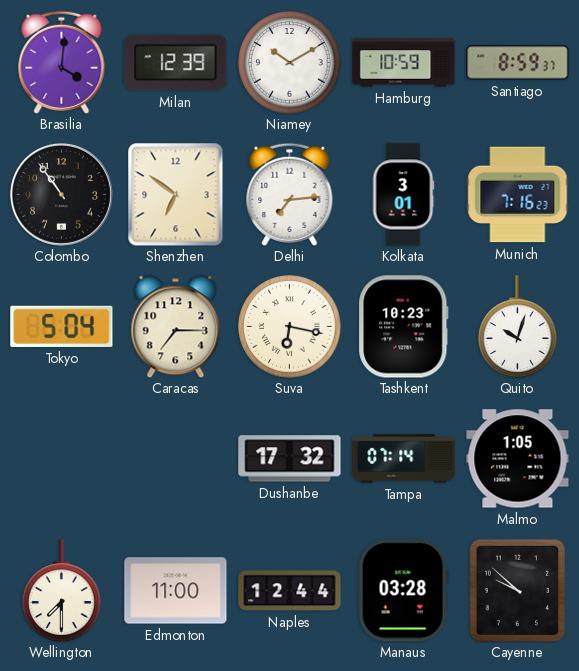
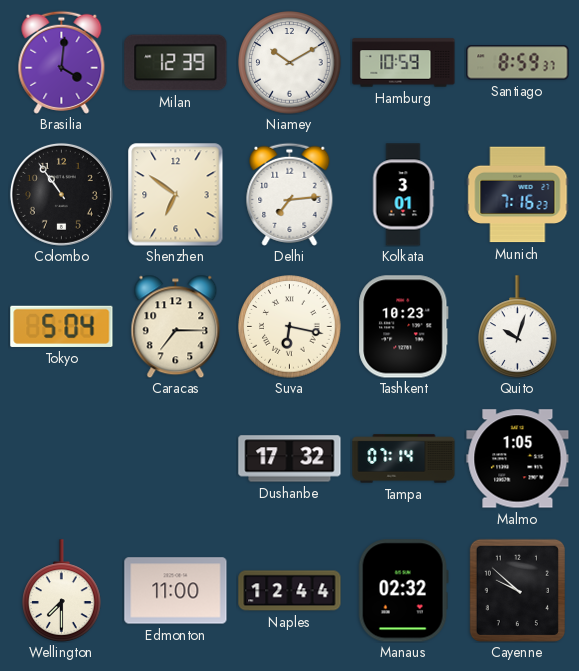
Manaus: 03:28 -> 02:32
